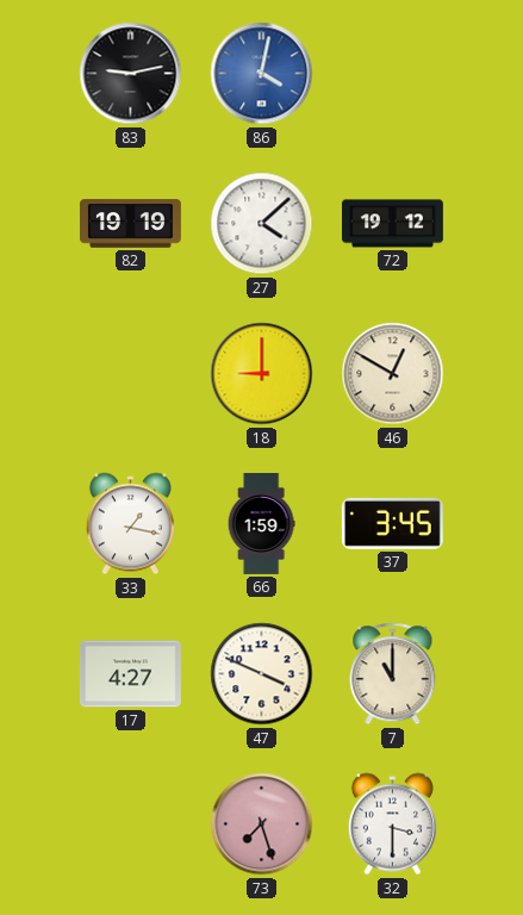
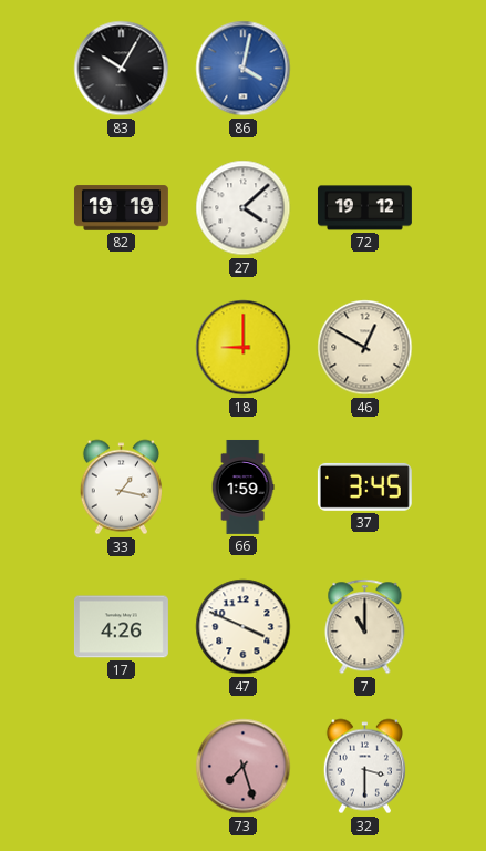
83: 9:13 -> 10:05
17: 4:27 -> 4:26
